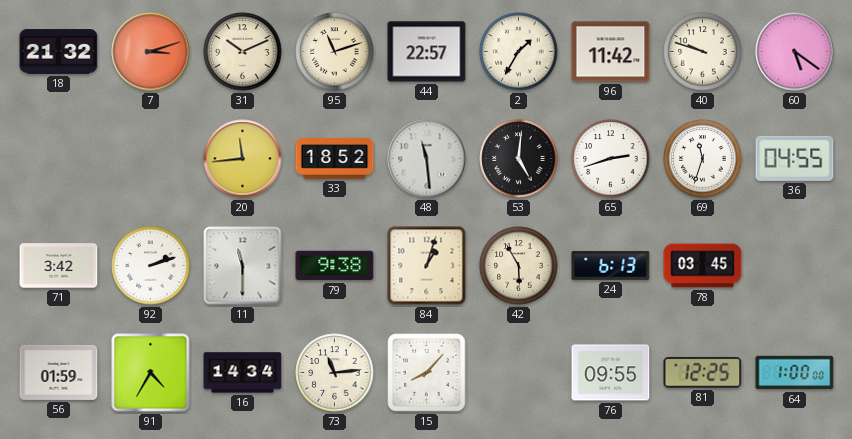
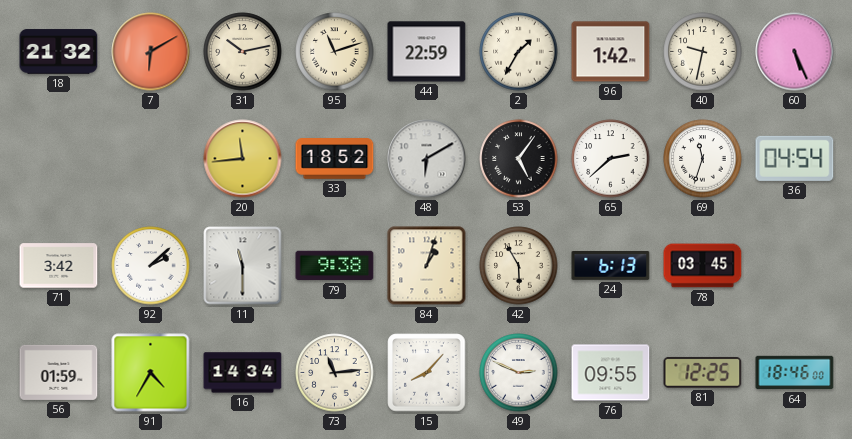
7: 3:12 -> 6:10
31: 10:11 -> 10:13
44: 22:57 -> 22:59
96: 11:42 -> 1:42
40: 9:48 -> 9:32
60: 5:21 -> 5:26
48: 11:29 -> 6:10
53: 5:01 -> 5:06
65: 2:42 -> 2:38
36: 04:55 -> 04:54
92: 2:12 -> 2:08
49: none -> 2:49
64: 1:00 -> 18:46
